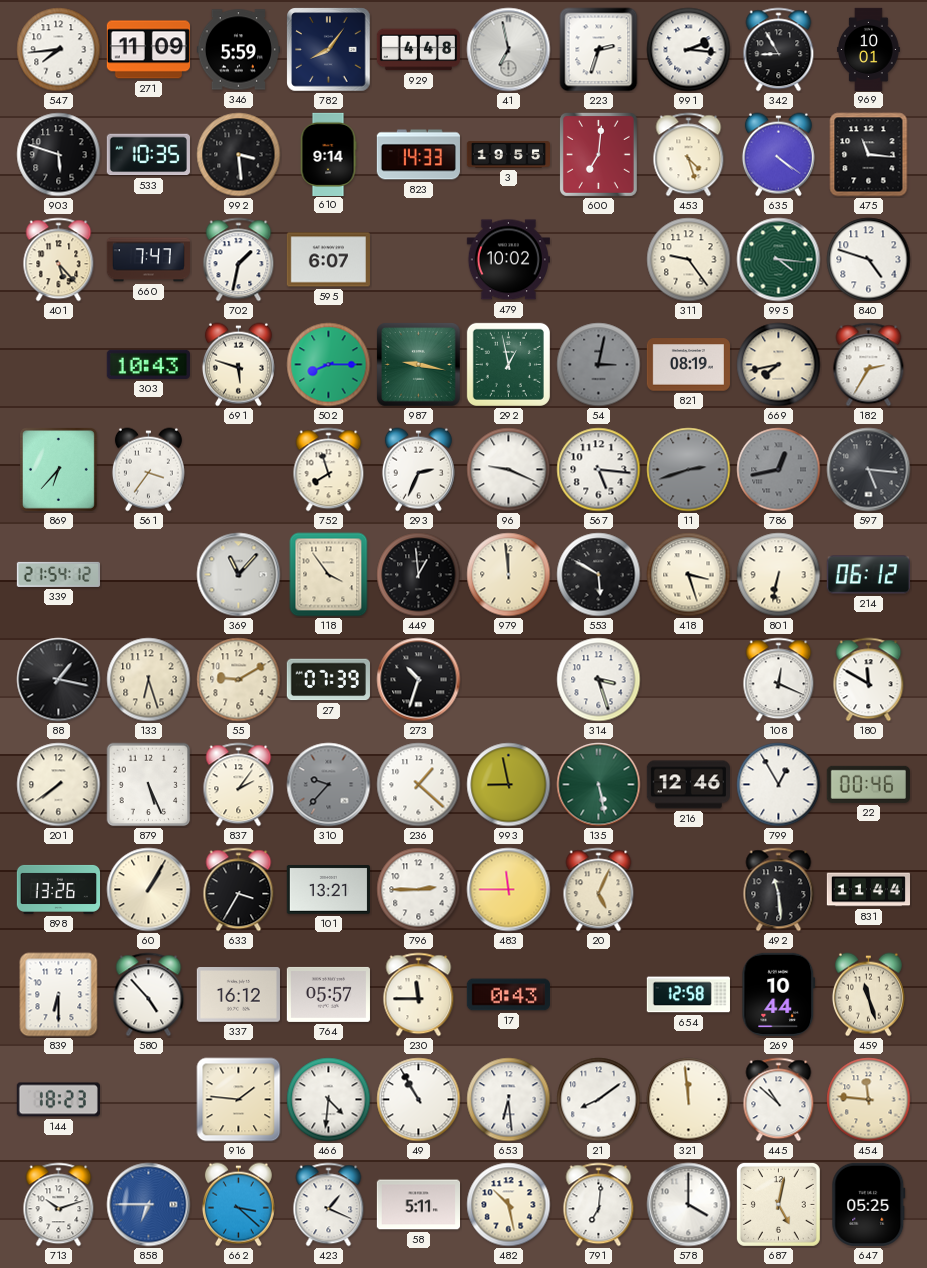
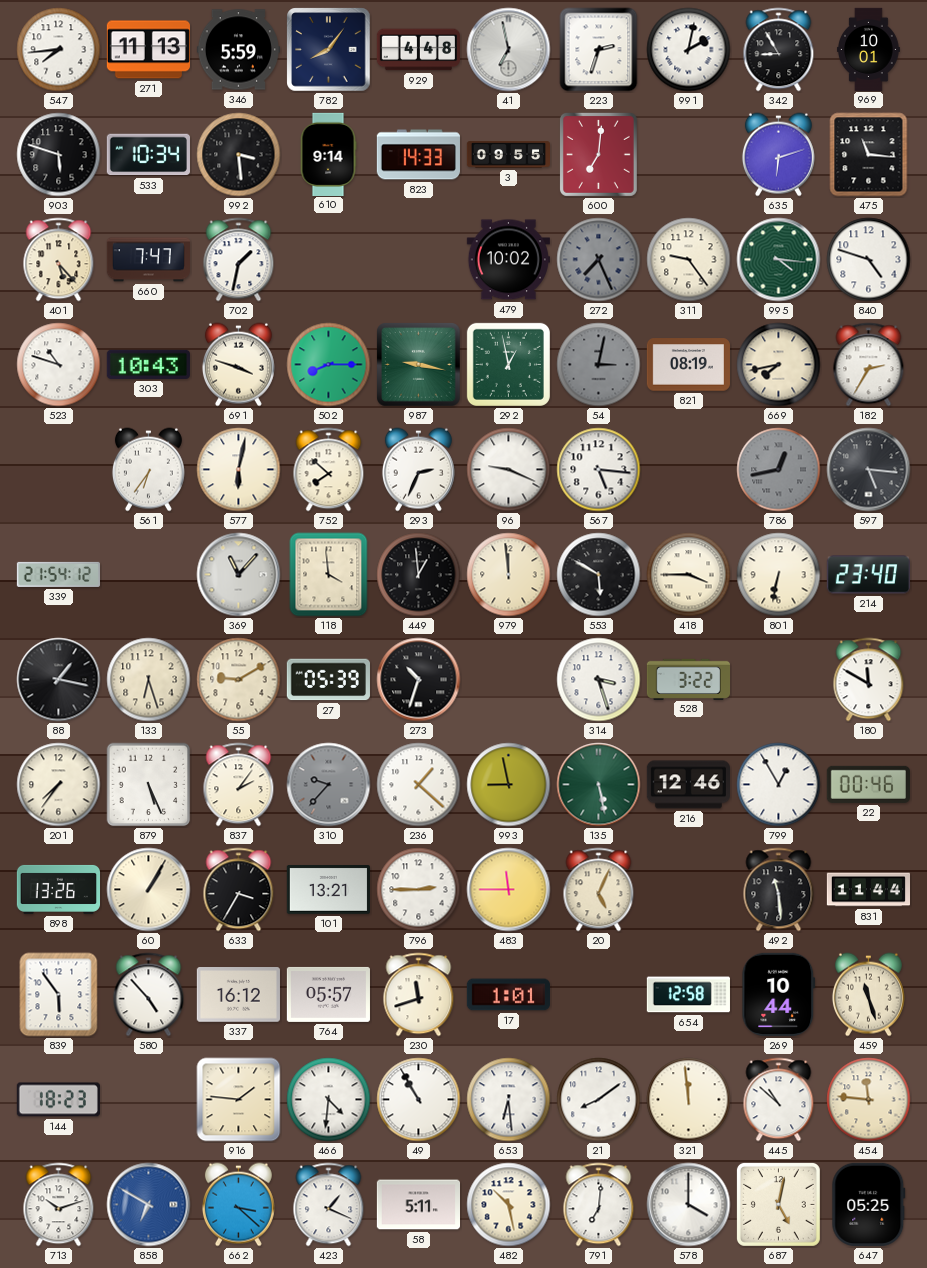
271: 11:09 -> 11:13
991: 2:16 -> 2:02
533: 10:35 -> 10:34
3: 19:55 -> 09:55
453: 4:27 -> none
635: 4:21 -> 6:12
595: 6:07 -> none
272: none -> 7:26
523: none -> 10:48
691: 5:48 -> 3:48
869: 6:37 -> none
561: 3:36 -> 6:36
577: none -> 6:02
752: 7:57 -> 7:52
11: 2:42 -> none
118: 3:54 -> 3:59
418: 3:27 -> 3:45
214: 06:12 -> 23:40
27: 07:39 -> 05:39
528: none -> 3:22
108: 12:19 -> none
201: 7:39 -> 7:36
839: 6:30 -> 5:54
230: 11:45 -> 11:42
17: 0:43 -> 1:01
858: 6:45 -> 6:50
